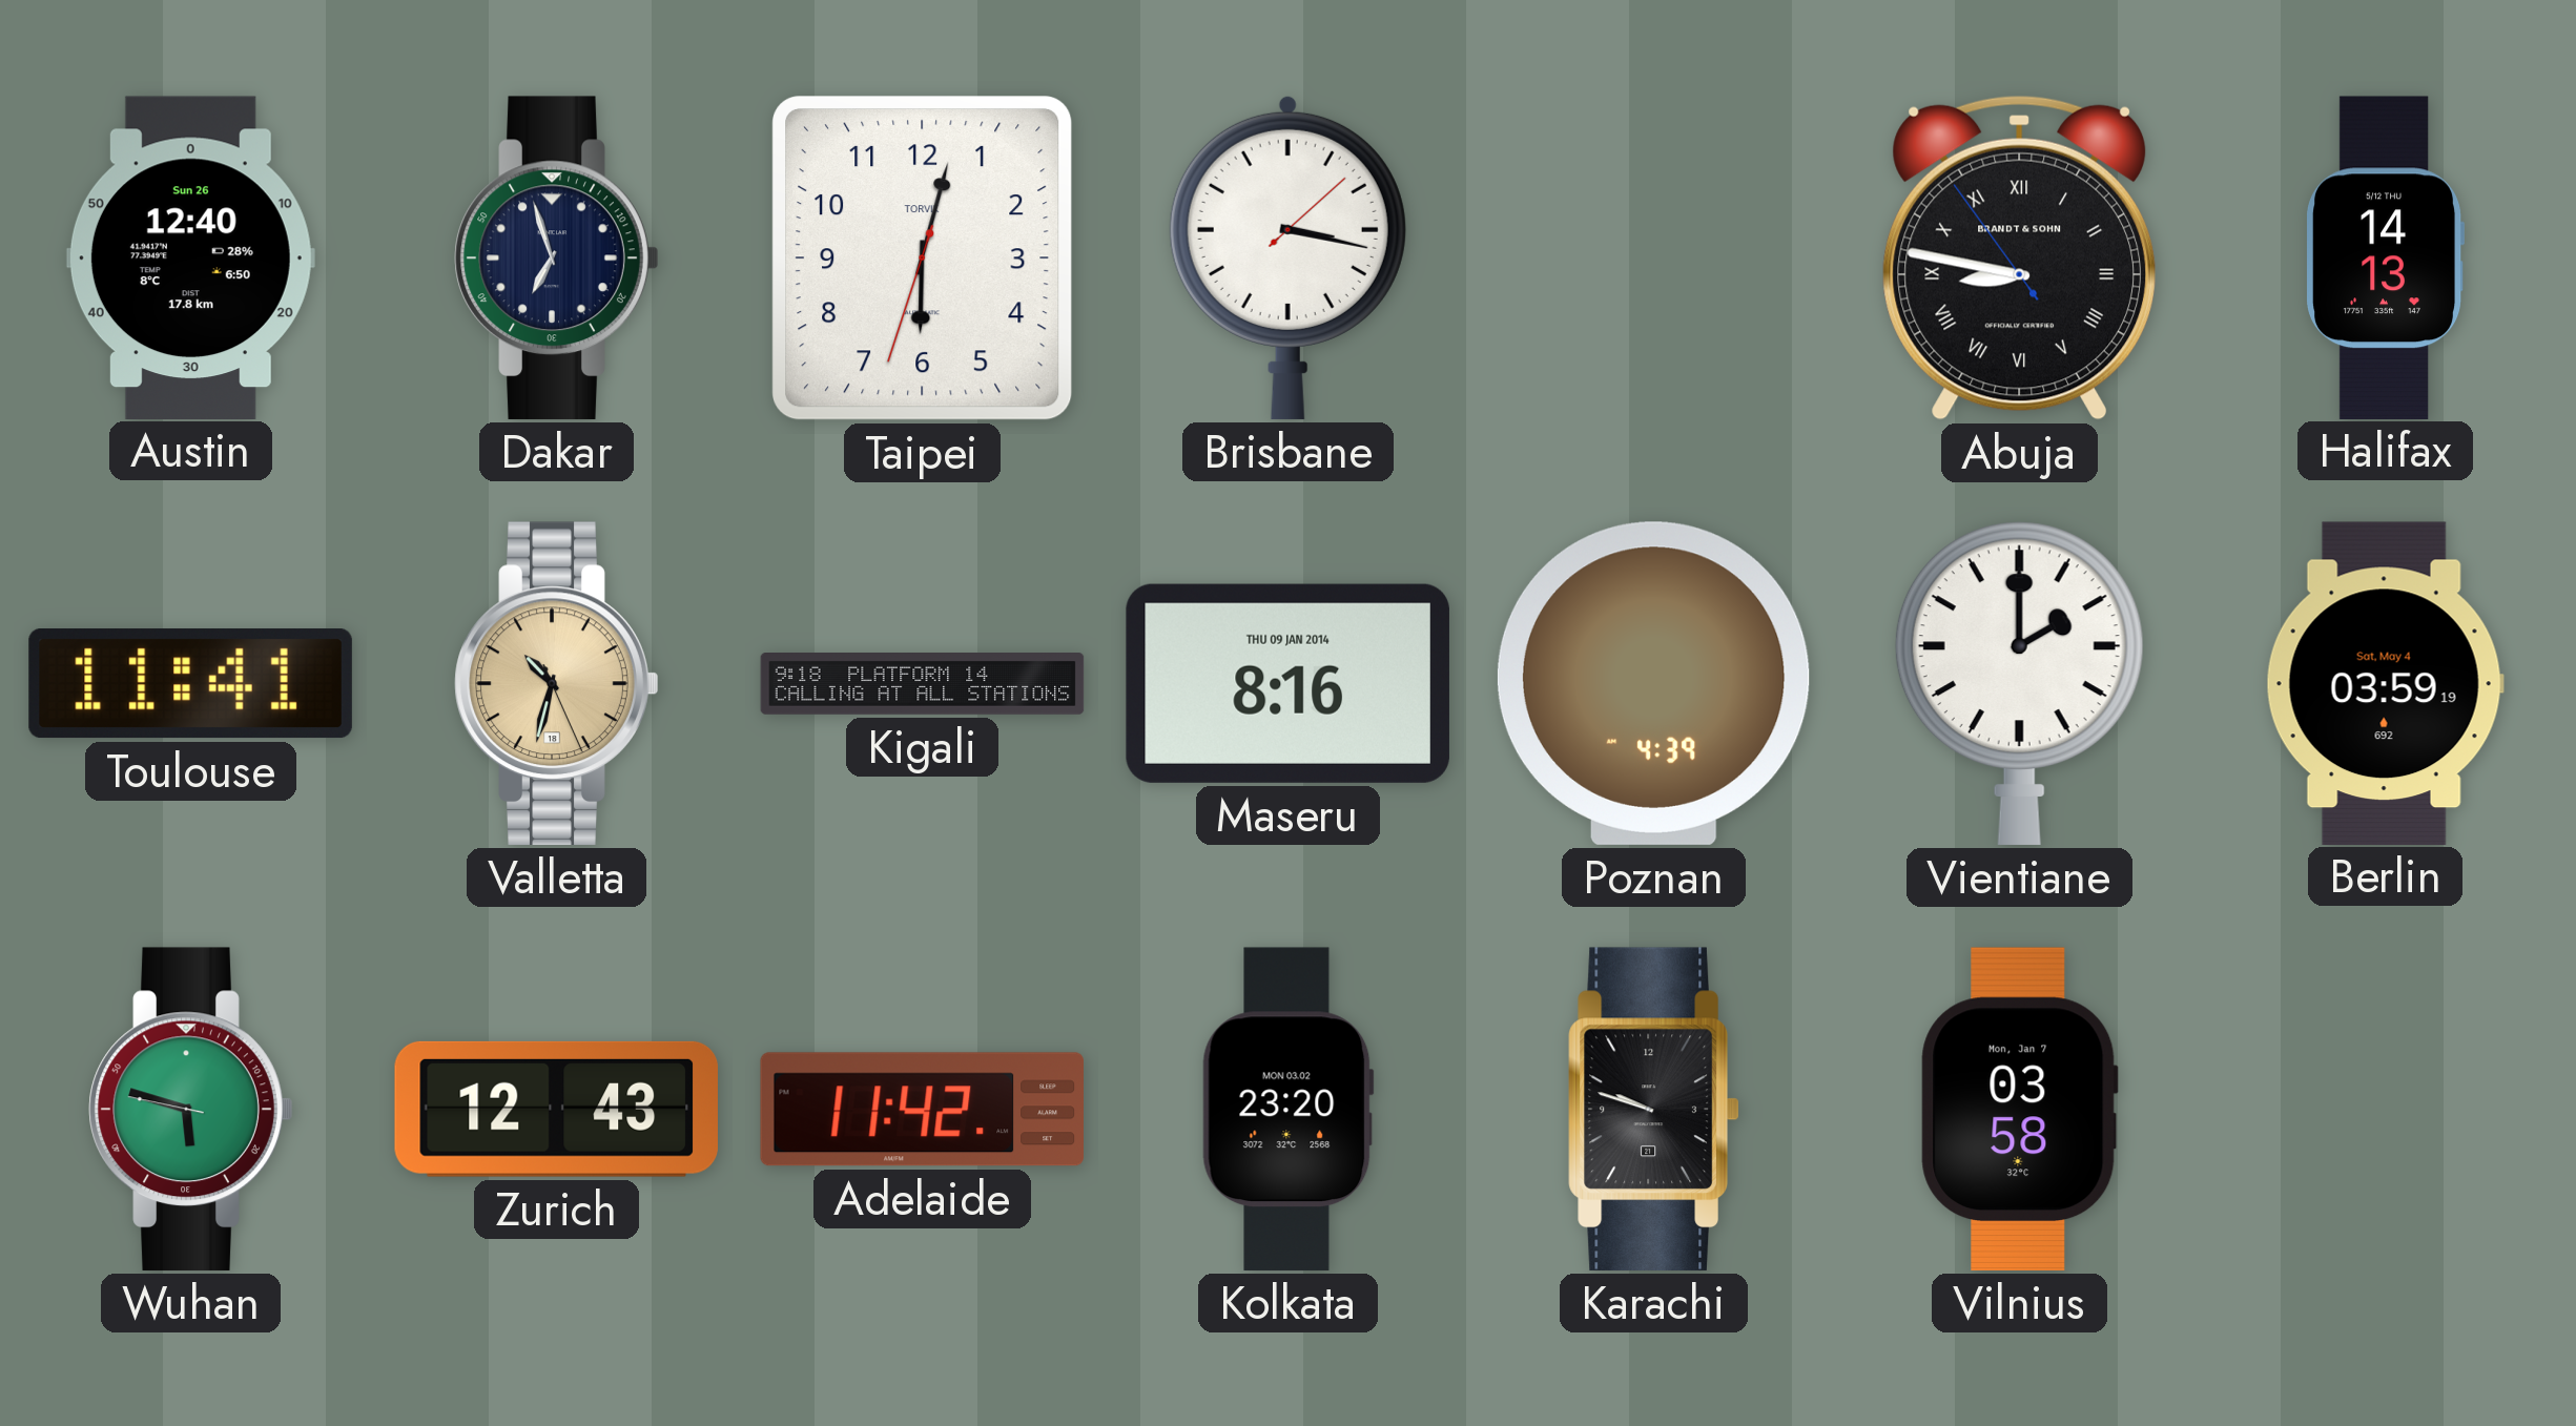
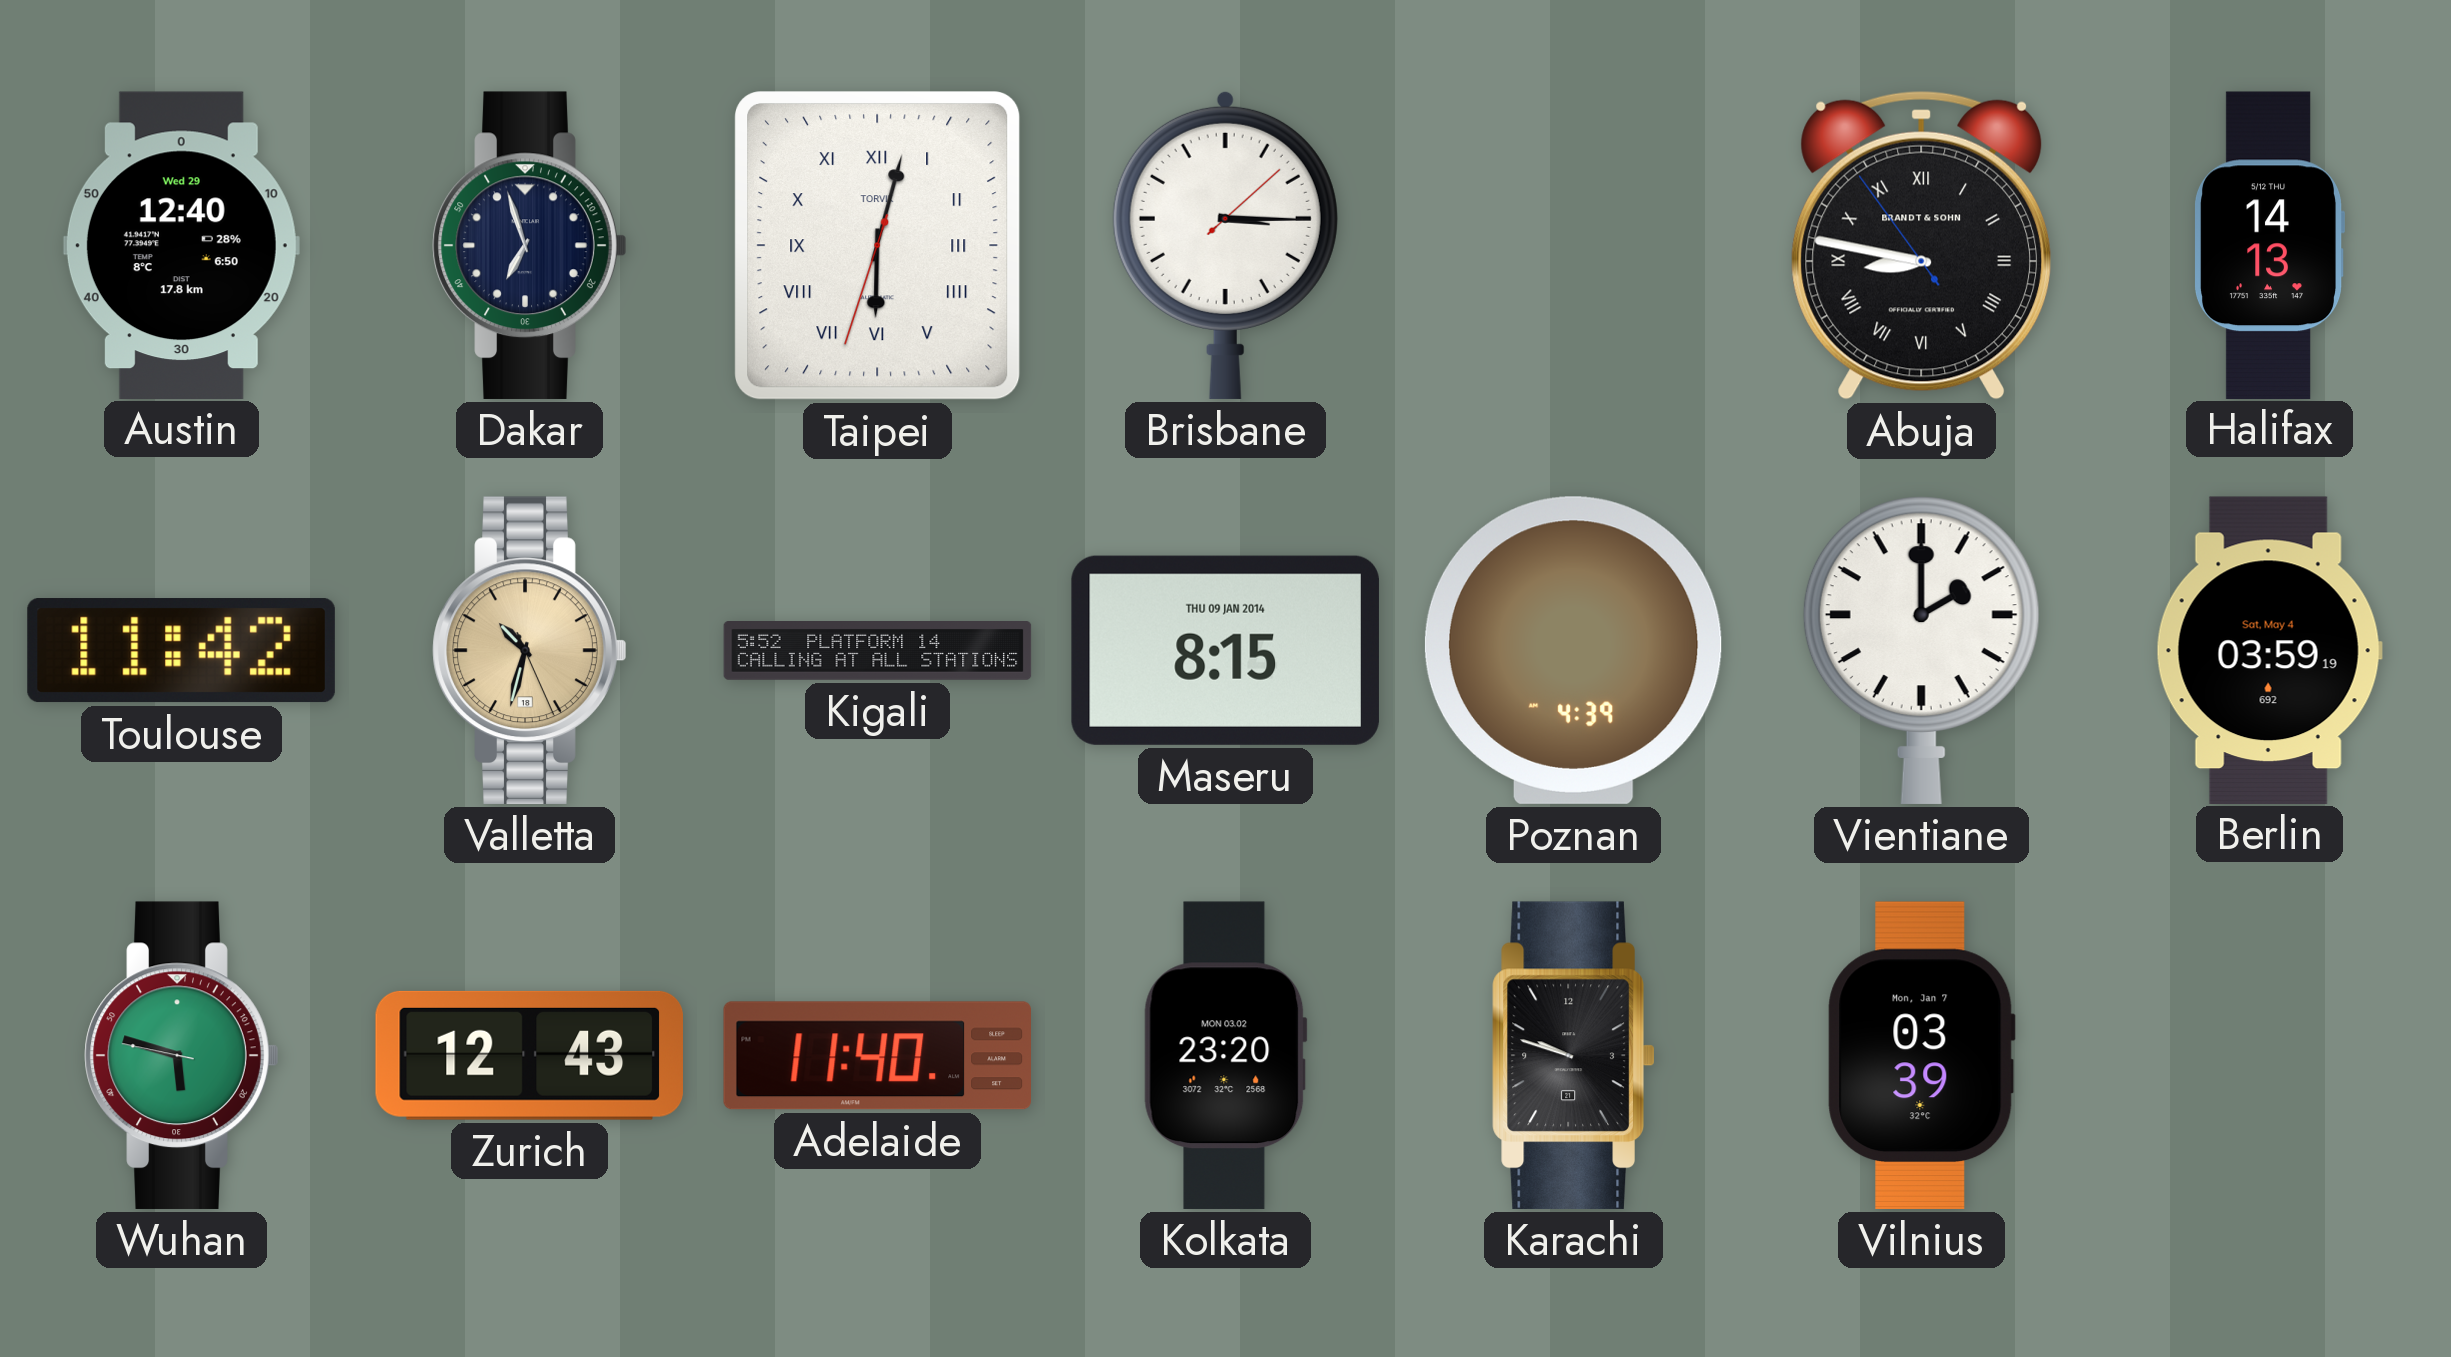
Austin date: Sun 26 -> Wed 29
Taipei numerals: Arabic -> Roman
Brisbane: 3:17 -> 3:15
Toulouse: 11:41 -> 11:42
Kigali: 9:18 -> 5:52
Maseru: 8:16 -> 8:15
Adelaide: 11:42 -> 11:40
Vilnius: 03:58 -> 03:39
